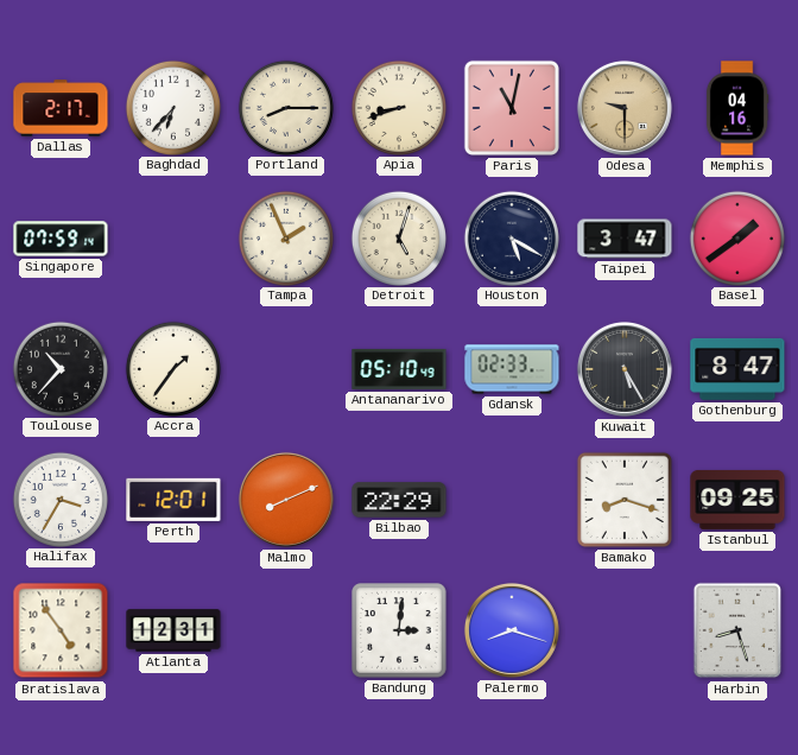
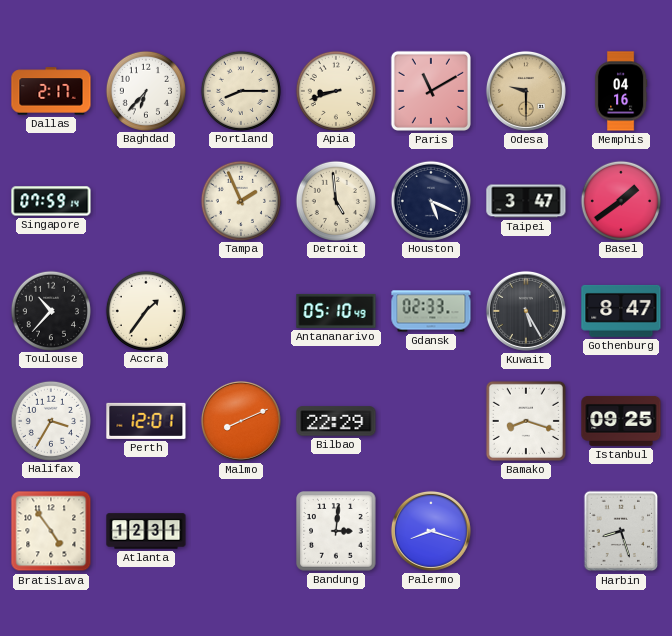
Paris: 11:02 -> 11:10
Detroit: 5:03 -> 4:59
Houston: 5:20 -> 5:19
